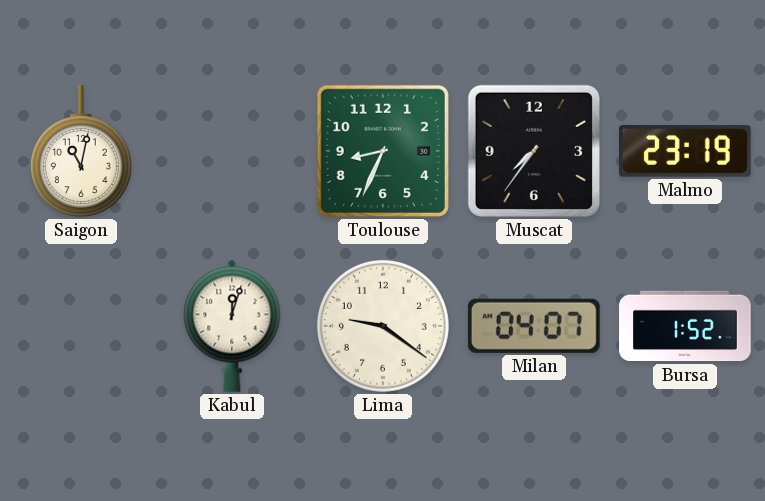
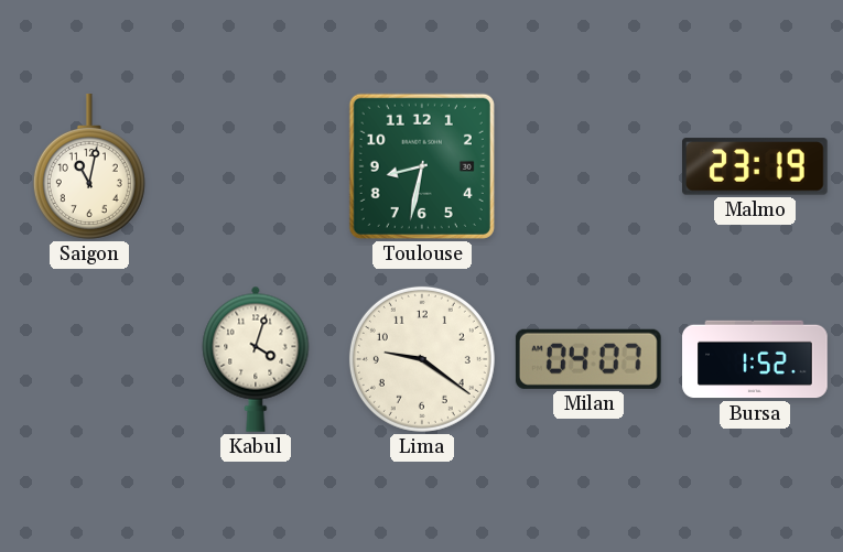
Toulouse: 8:34 -> 8:32
Muscat: 7:36 -> none
Kabul: 12:03 -> 4:03
